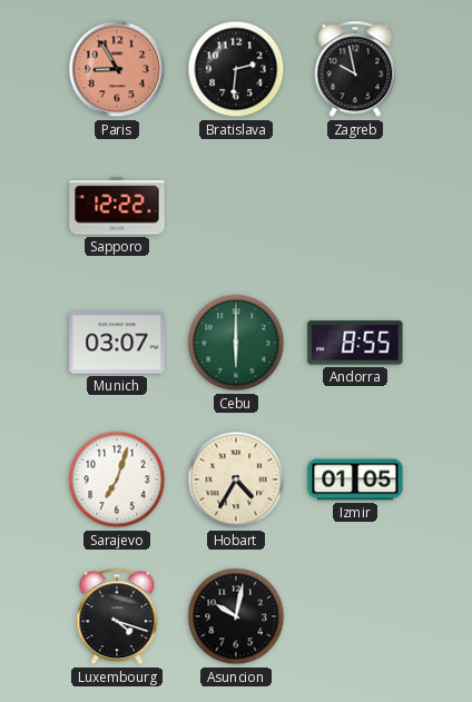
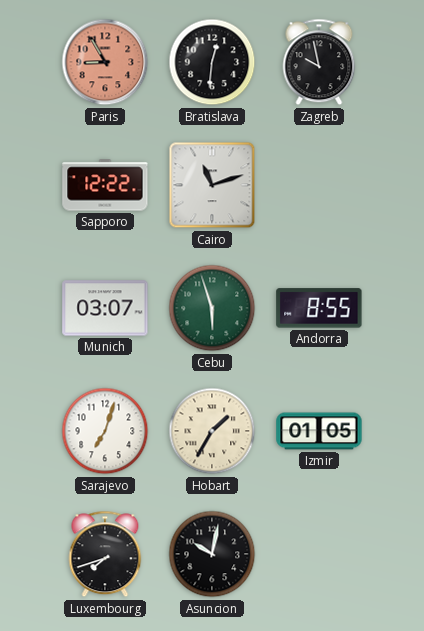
Bratislava: 2:31 -> 12:31
Cairo: none -> 11:12
Cebu: 6:00 -> 5:57
Hobart: 4:35 -> 1:35
Luxembourg: 4:18 -> 7:42
